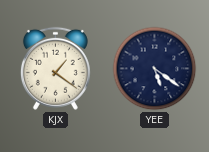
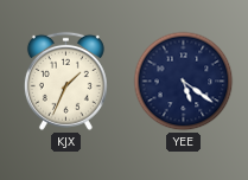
KJX: 1:21 -> 1:34
